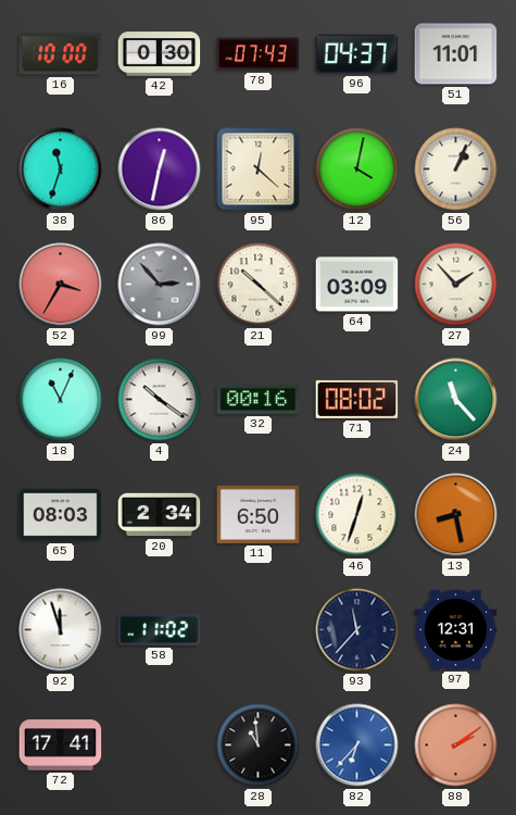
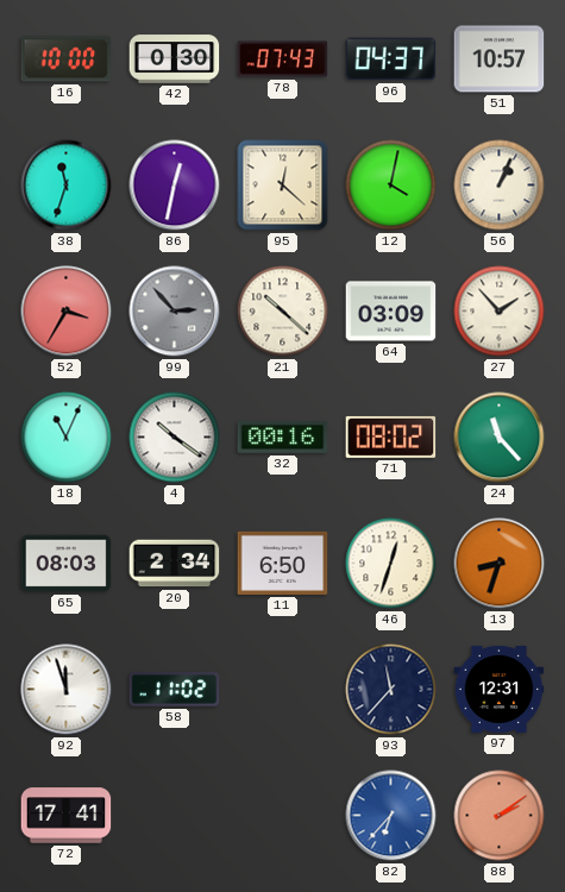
51: 11:01 -> 10:57
13: 8:28 -> 8:33
28: 10:59 -> none
